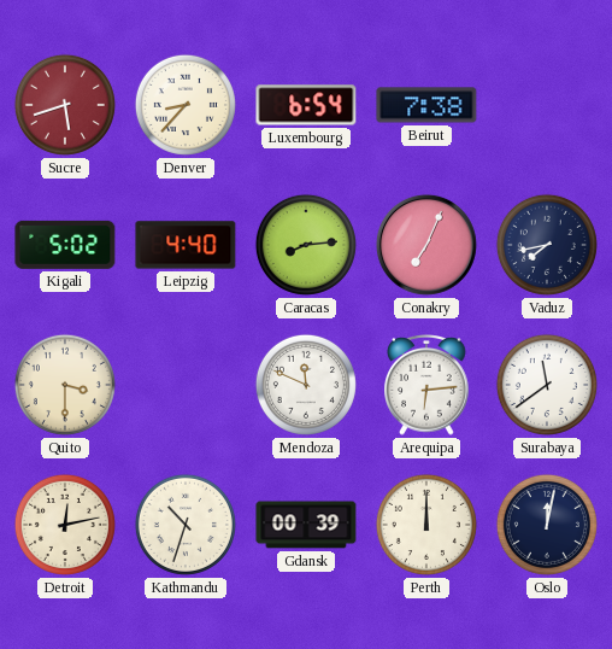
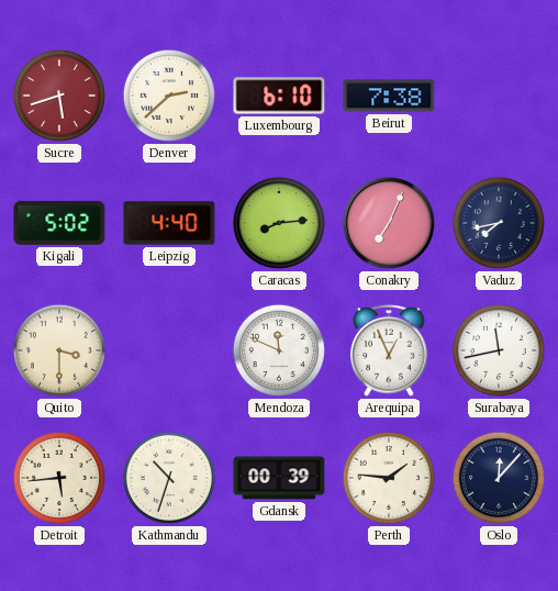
Denver: 8:37 -> 2:38
Luxembourg: 6:54 -> 6:10
Arequipa: 6:14 -> 12:56
Surabaya: 11:39 -> 11:43
Detroit: 12:13 -> 5:44
Perth: 12:00 -> 1:46
Oslo: 12:02 -> 12:07
